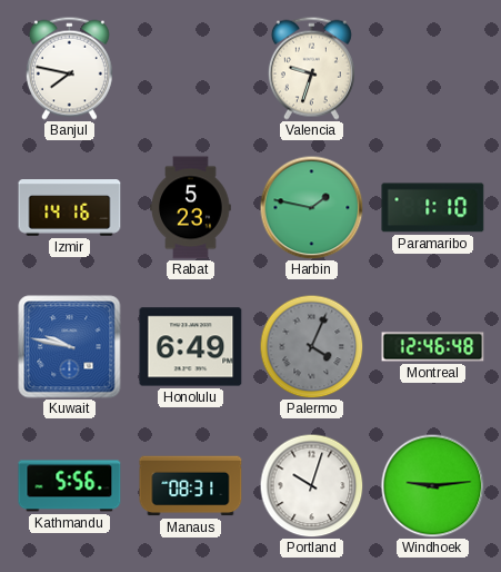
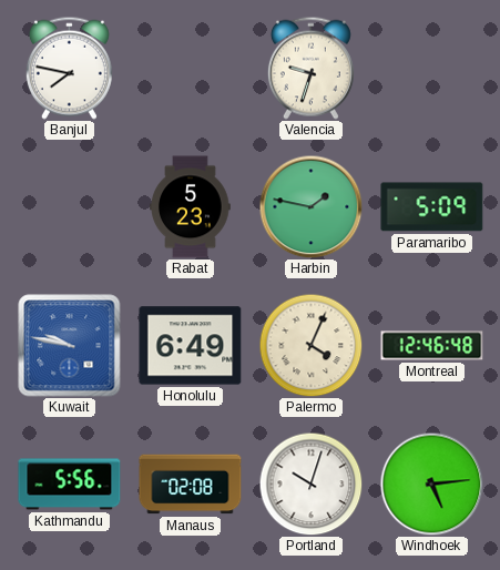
Izmir: 14:16 -> none
Paramaribo: 1:10 -> 5:09
Palermo dial: grey -> cream
Manaus: 08:31 -> 02:08
Windhoek: 9:14 -> 5:14
